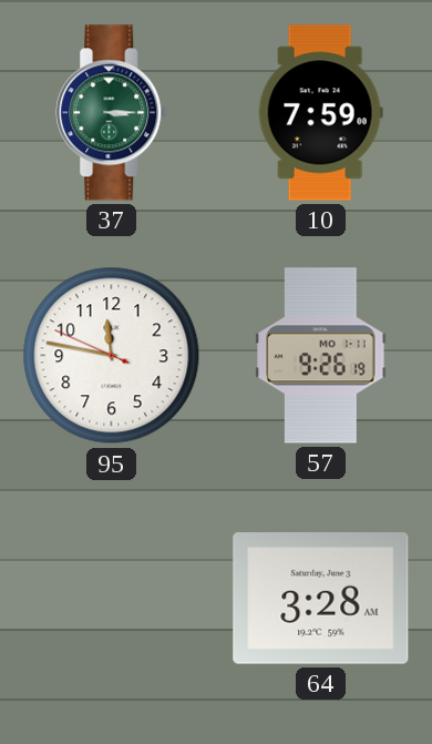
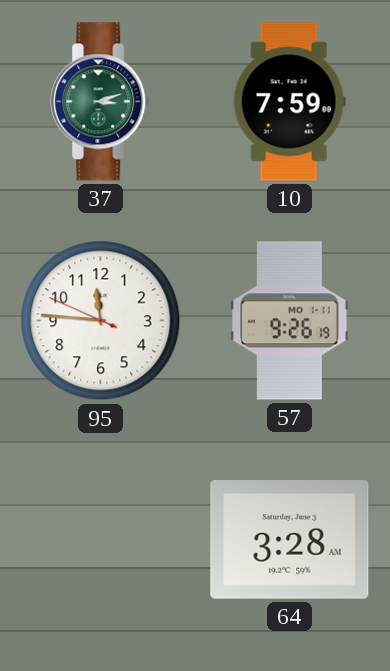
37: 3:15 -> 3:12
95: 11:46 -> 11:45
